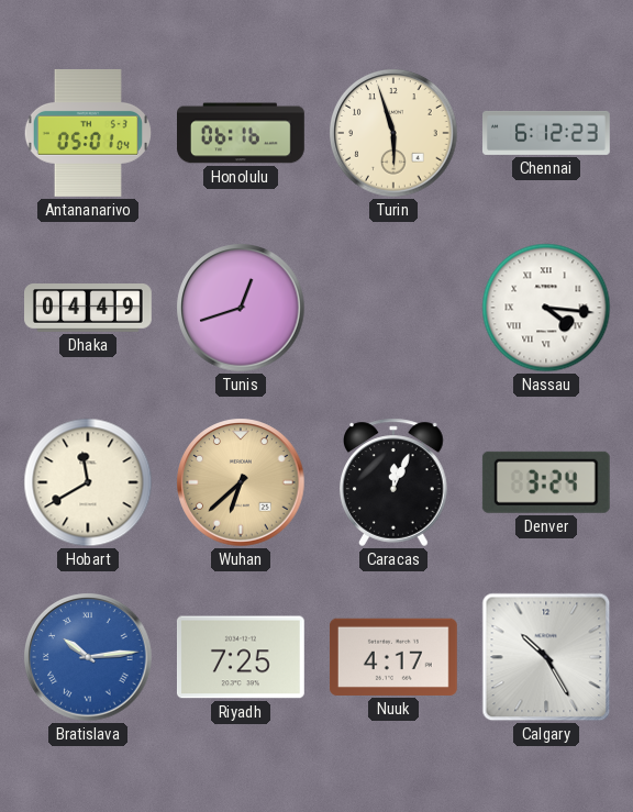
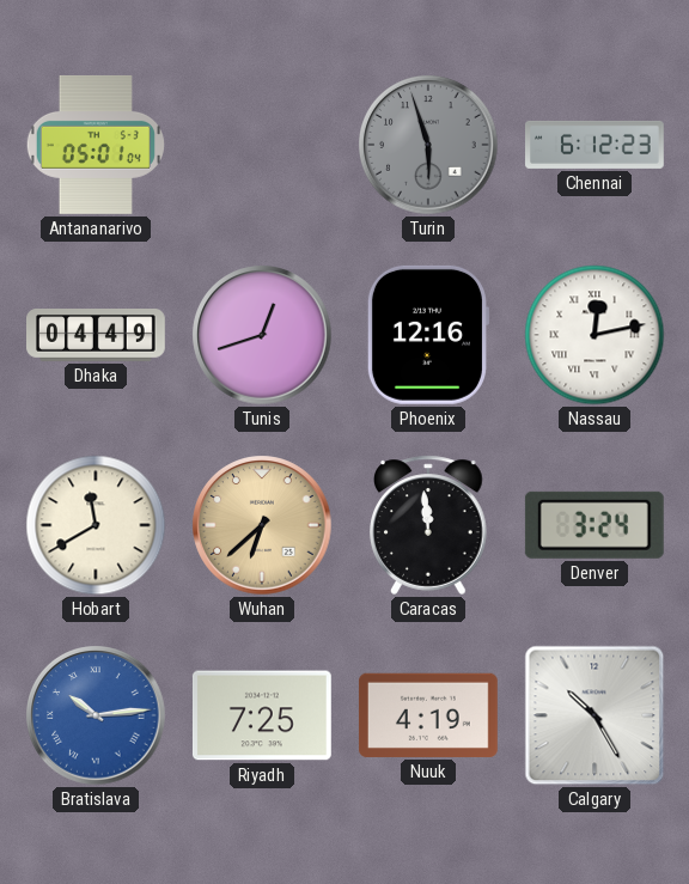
Honolulu: 06:16 -> none
Turin dial: cream -> grey
Phoenix: none -> 12:16
Nassau: 4:16 -> 12:13
Caracas: 12:04 -> 11:59
Nuuk: 4:17 -> 4:19
